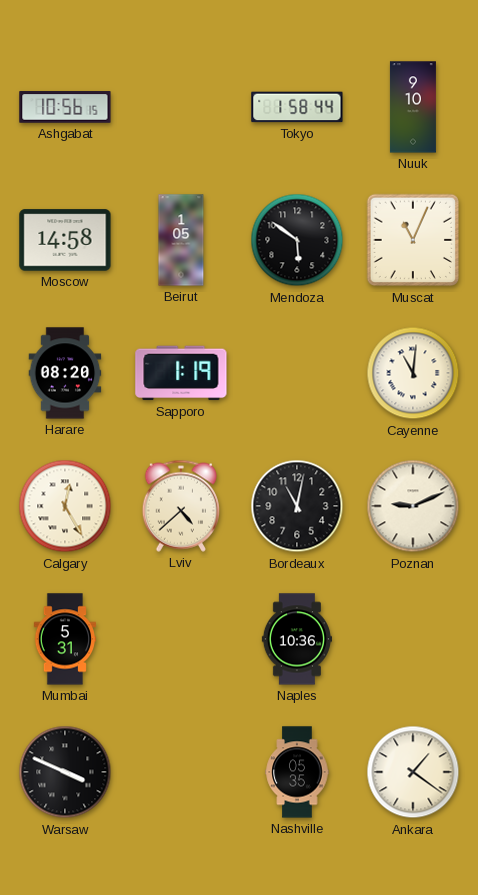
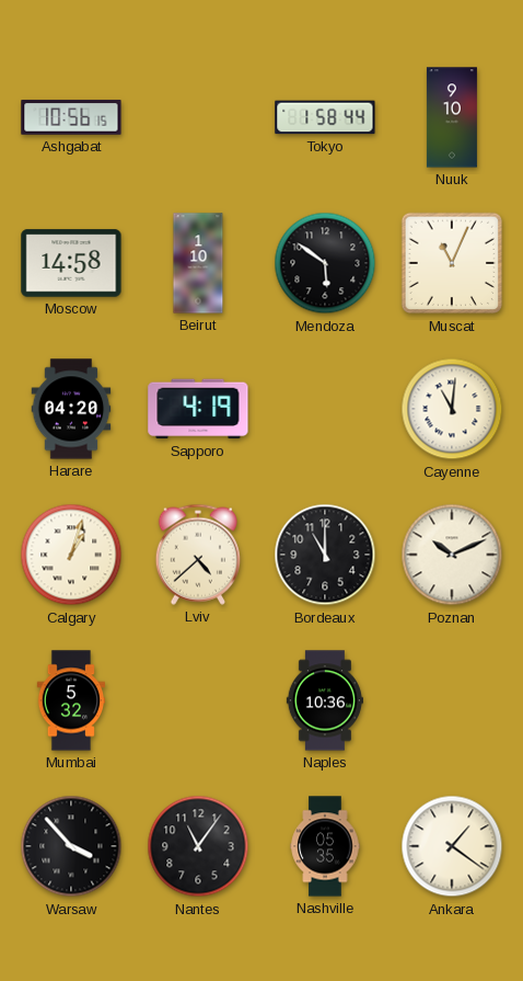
Beirut: 1:05 -> 1:10
Harare: 08:20 -> 04:20
Sapporo: 1:19 -> 4:19
Calgary: 12:25 -> 1:03
Bordeaux: 11:02 -> 11:00
Poznan: 9:11 -> 10:11
Mumbai: 5:31 -> 5:32
Warsaw: 3:49 -> 3:53
Nantes: none -> 11:06
